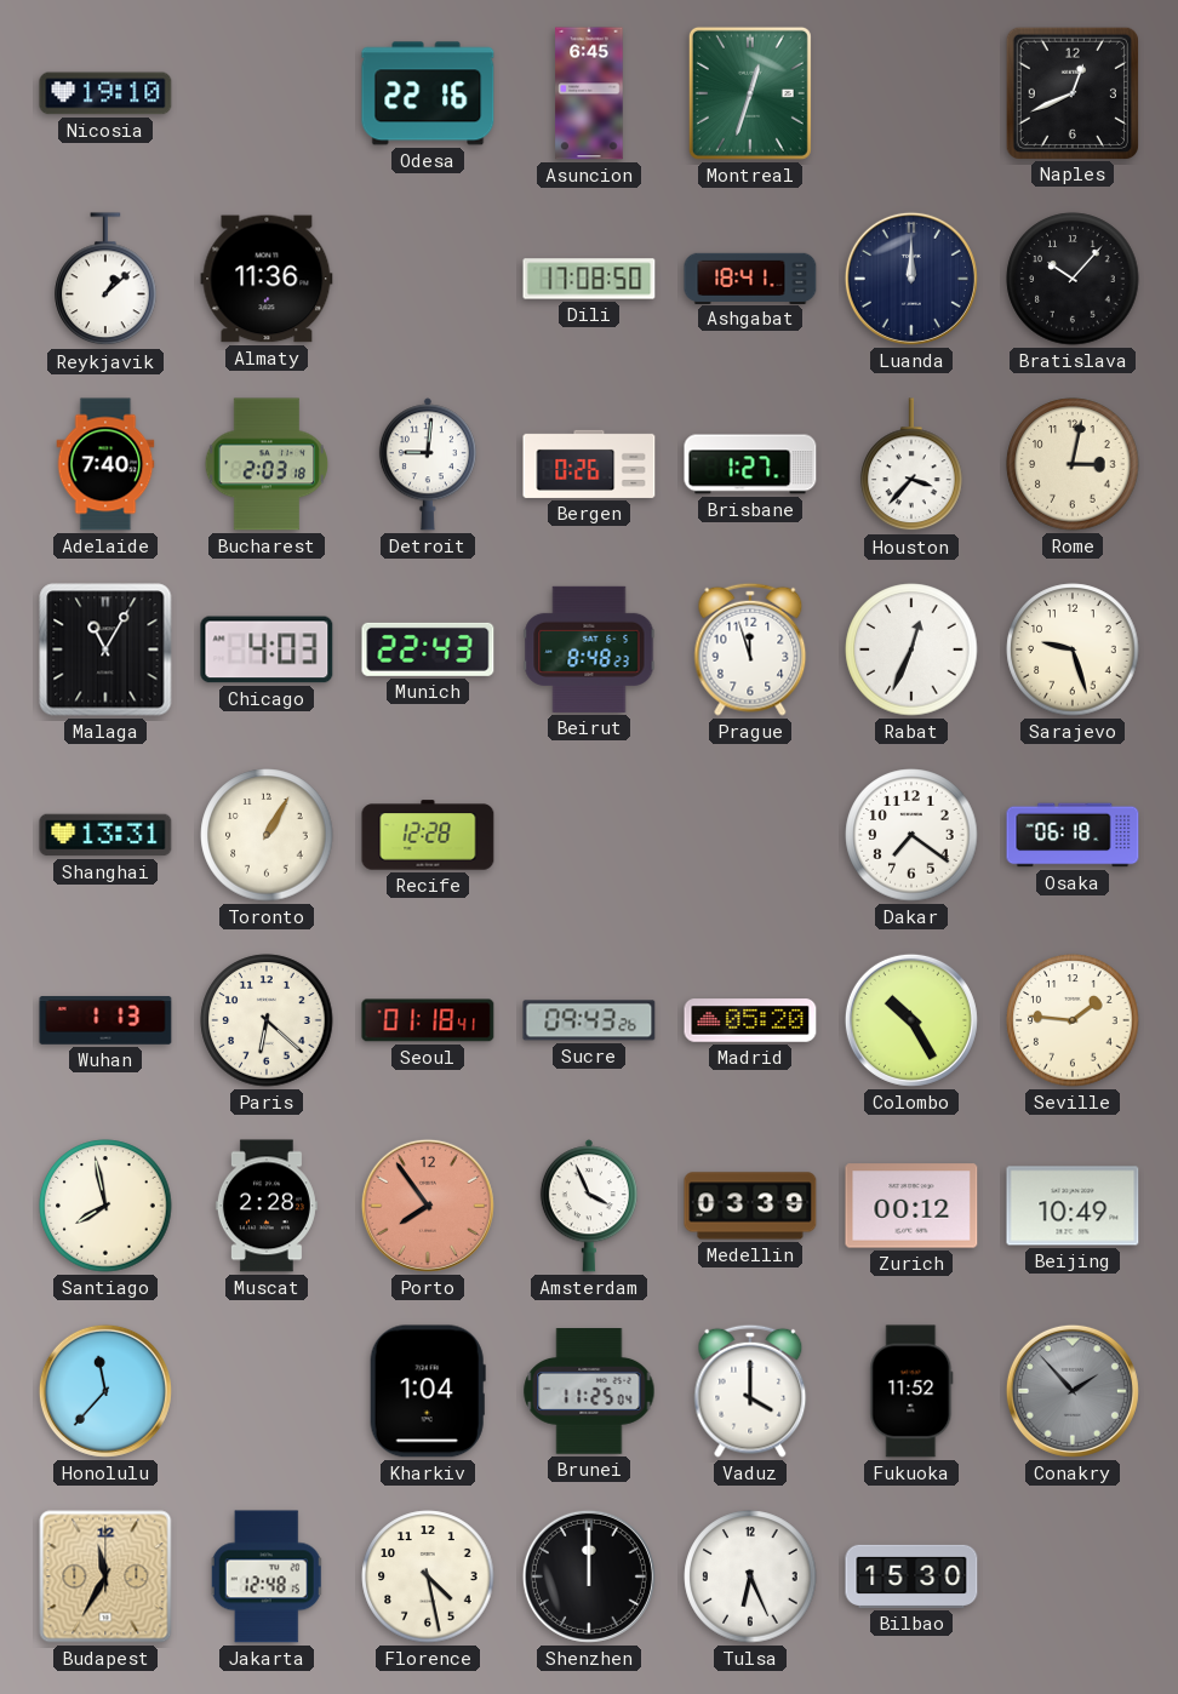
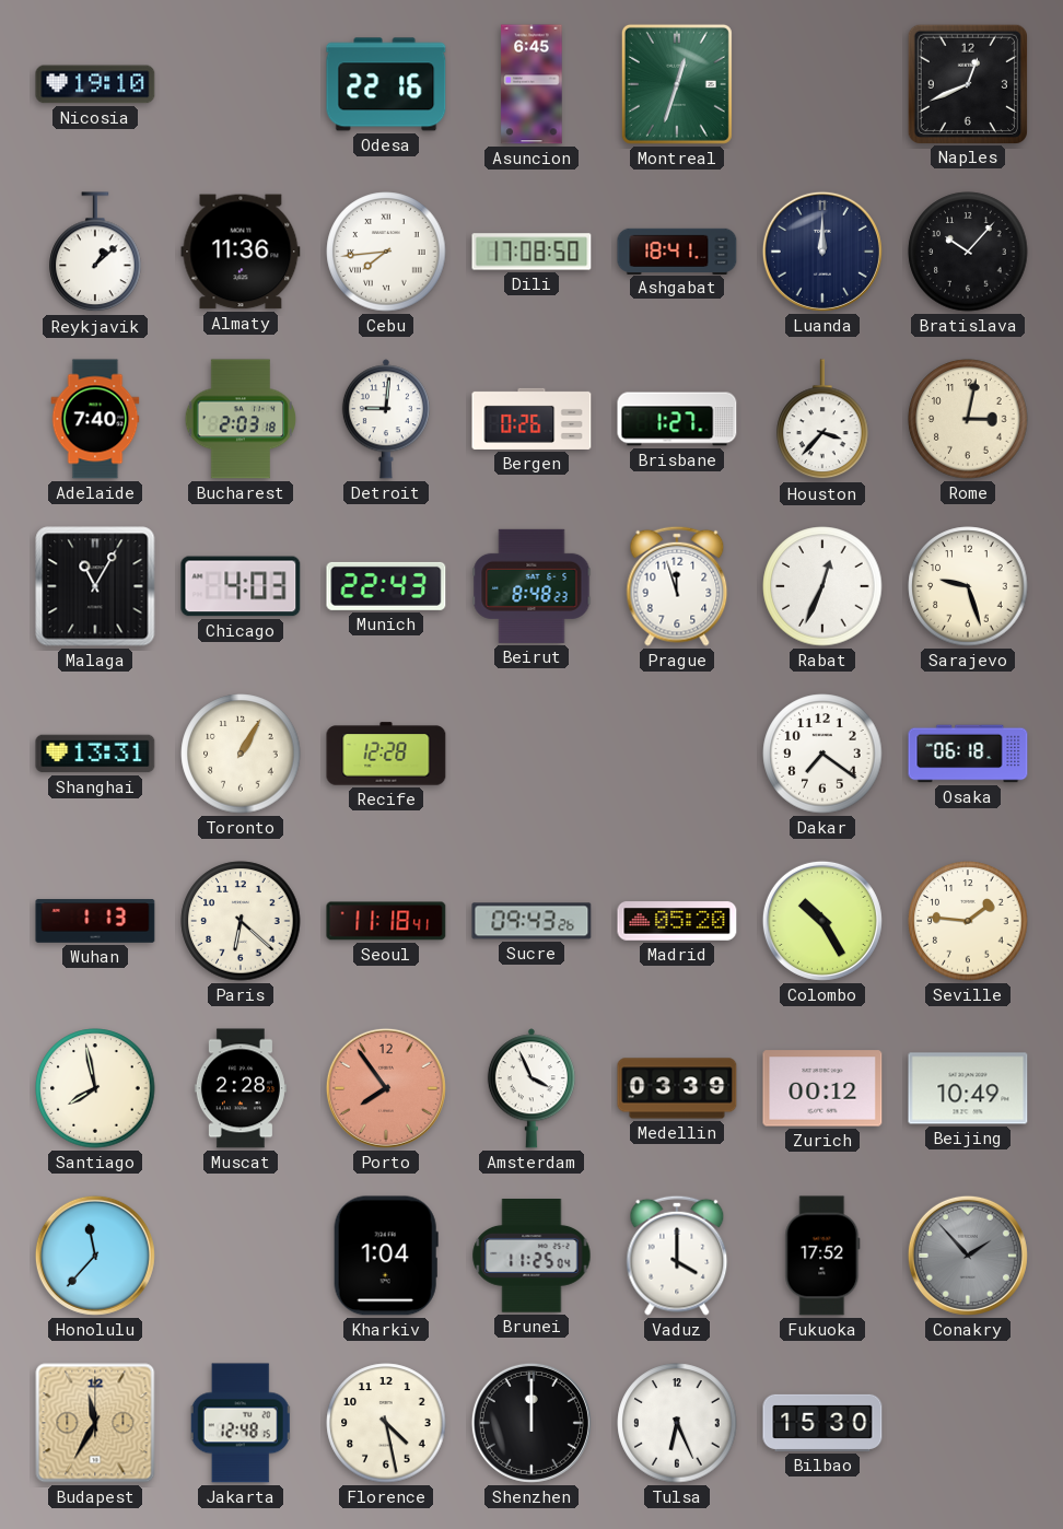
Cebu: none -> 7:44
Seoul: 01:18 -> 11:18
Fukuoka: 11:52 -> 17:52
